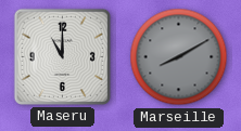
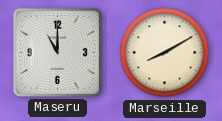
Marseille dial: grey -> cream
